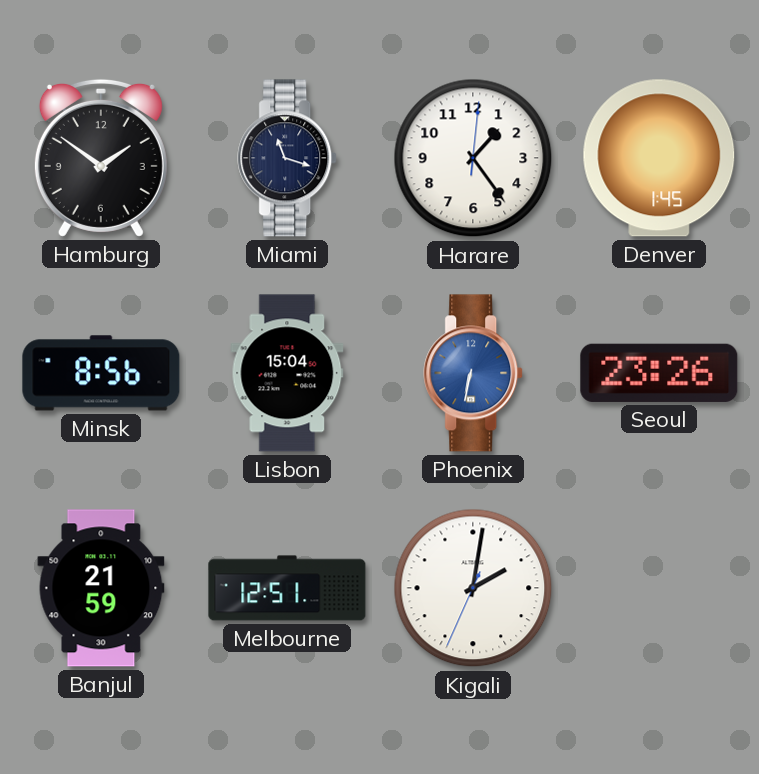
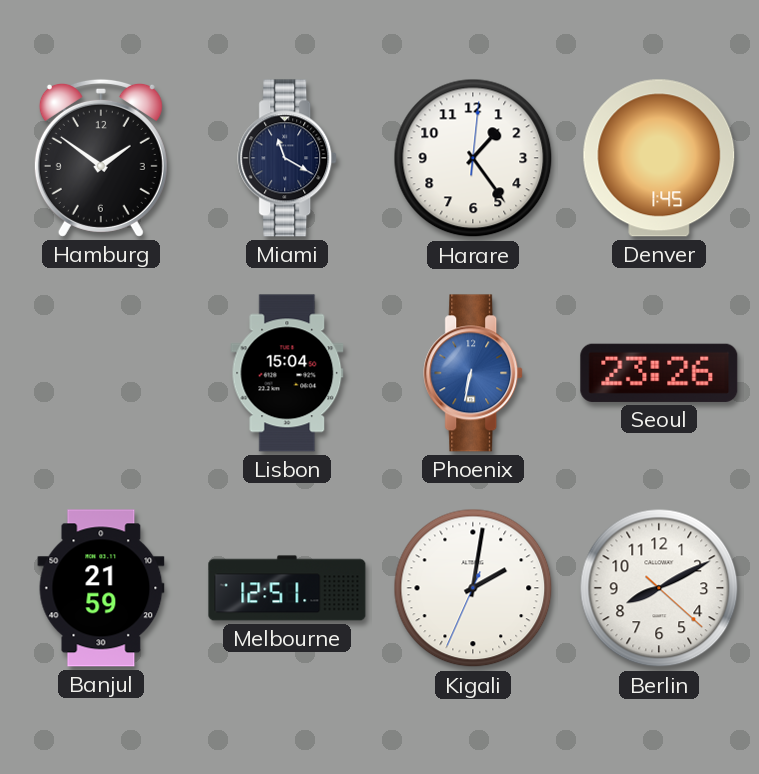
Miami: 11:18 -> 11:20
Minsk: 8:56 -> none
Berlin: none -> 8:10
